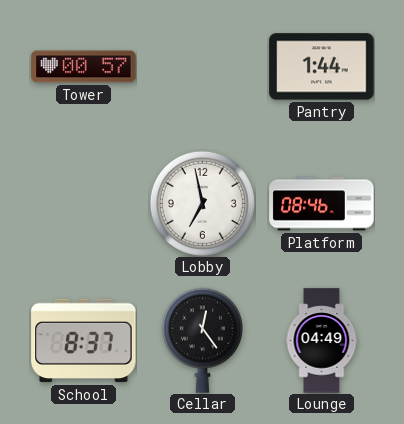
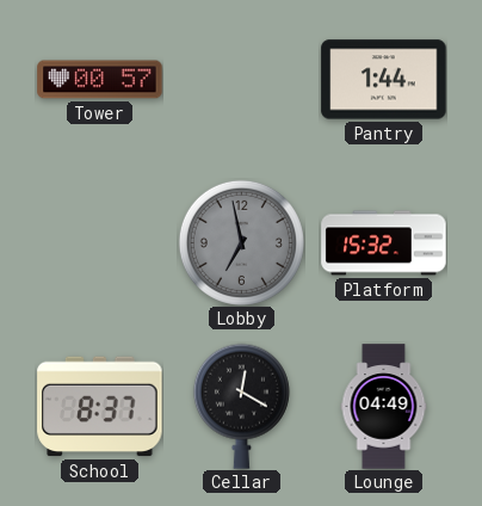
Lobby dial: white -> grey
Platform: 08:46 -> 15:32
Cellar: 12:24 -> 12:20
